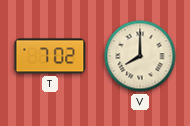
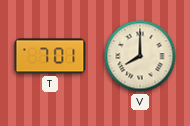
T: 7:02 -> 7:01
